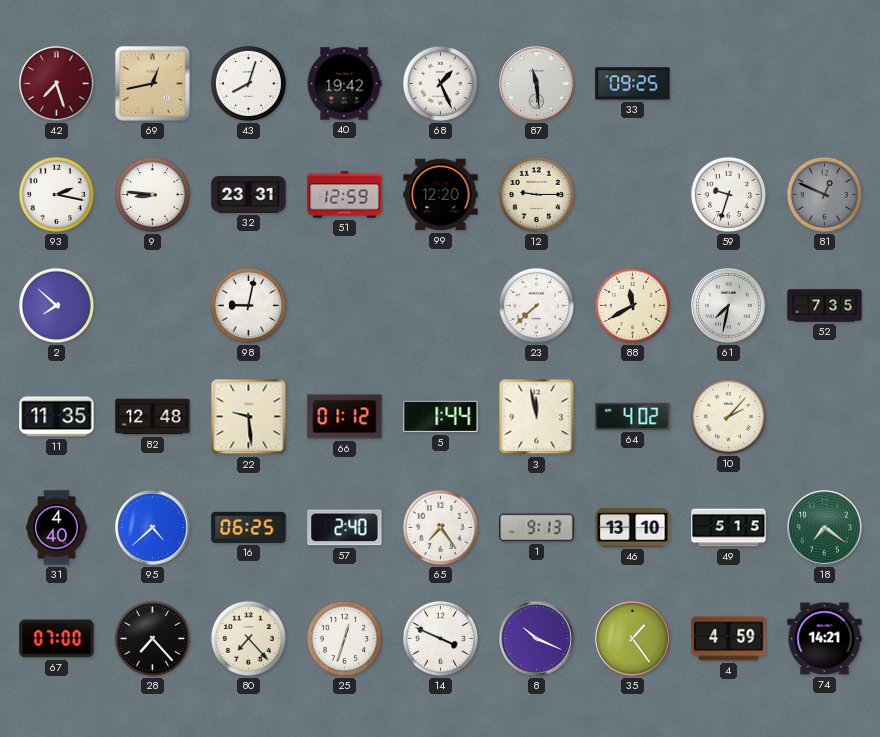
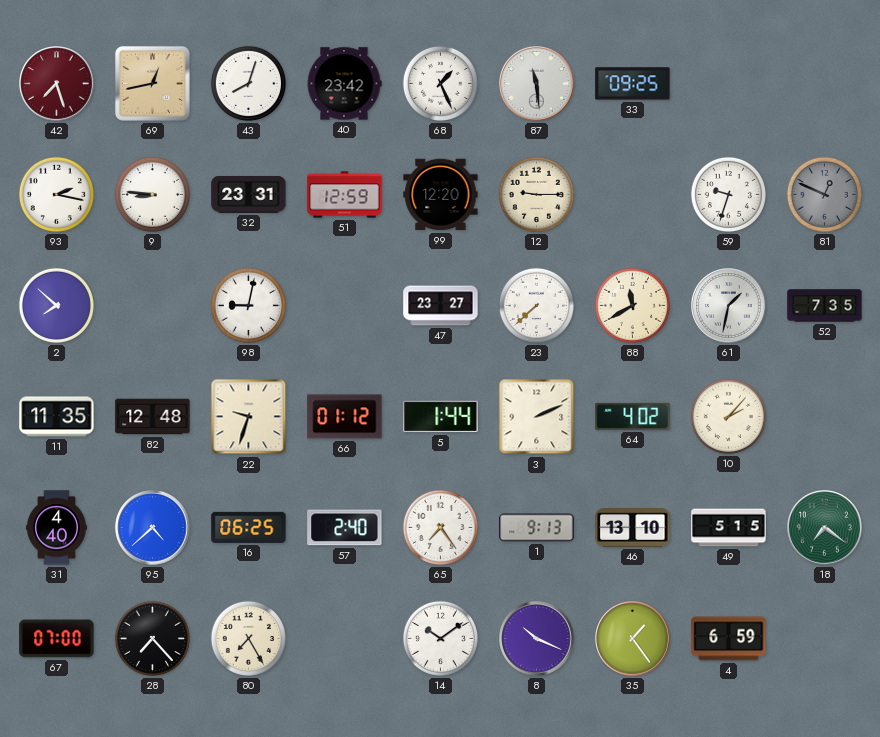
40: 19:42 -> 23:42
47: none -> 23:27
61: 7:32 -> 1:32
22: 9:29 -> 9:33
3: 11:58 -> 2:11
80: 7:23 -> 7:25
25: 12:33 -> none
14: 3:49 -> 10:09
4: 4:59 -> 6:59
74: 14:21 -> none
